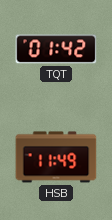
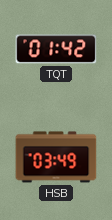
HSB: 11:49 -> 03:49
